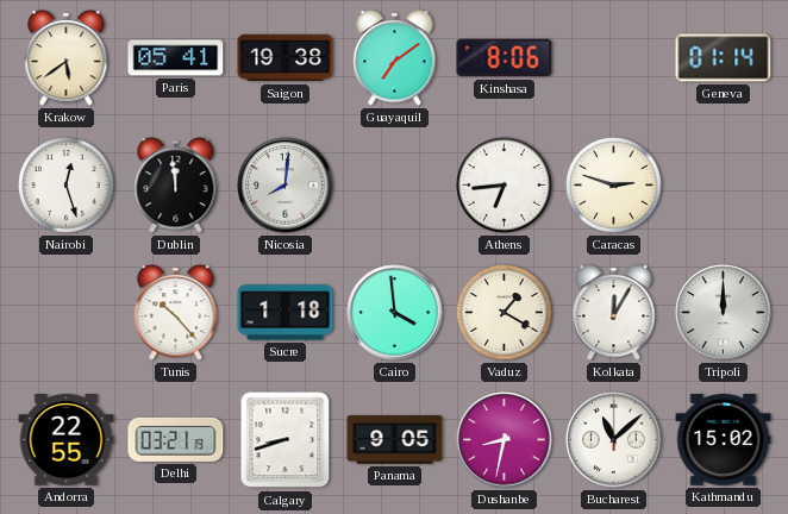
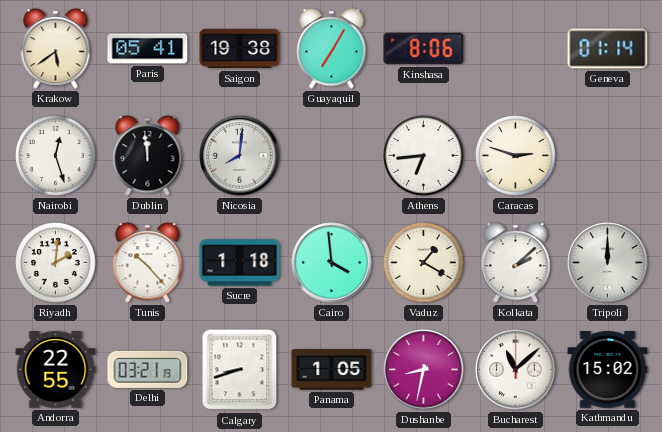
Guayaquil: 7:09 -> 7:05
Riyadh: none -> 2:01
Kolkata: 12:05 -> 2:08
Panama: 9:05 -> 1:05
